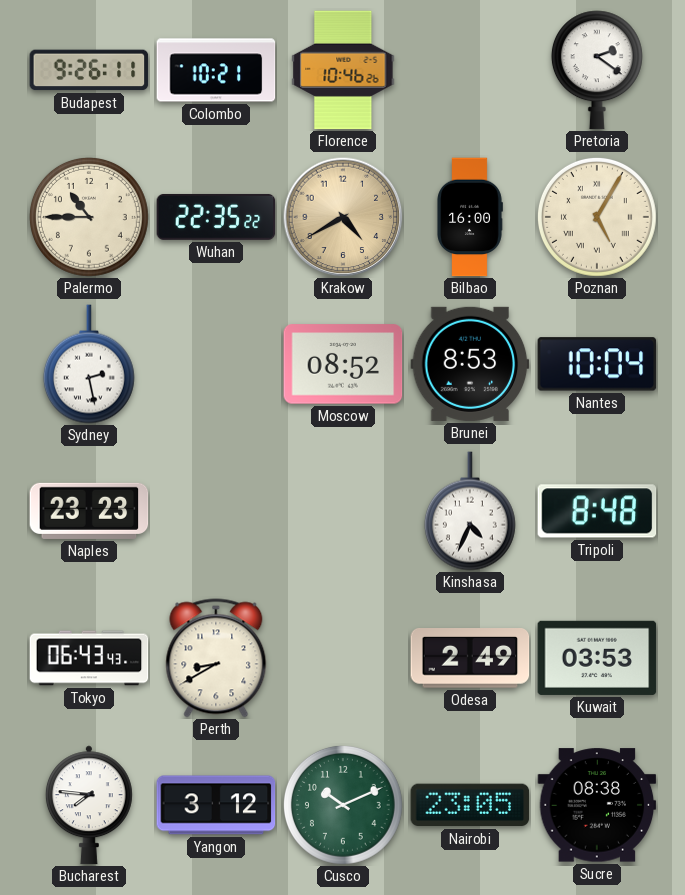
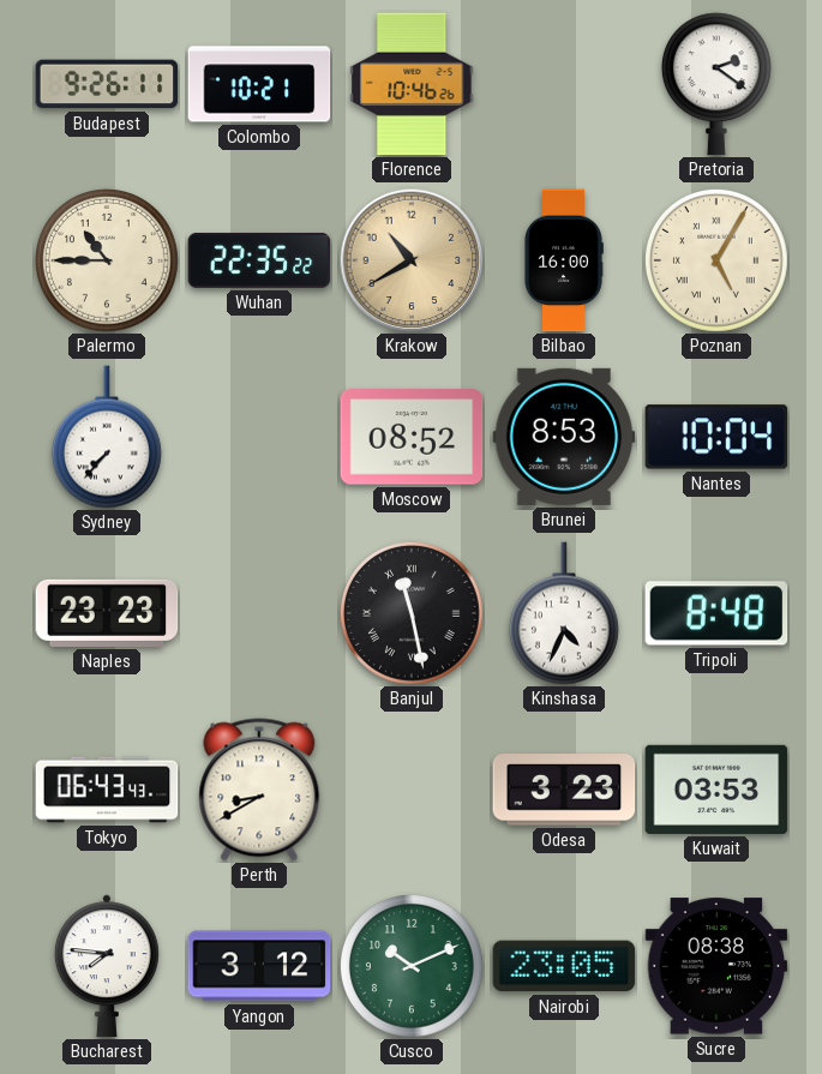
Krakow: 4:40 -> 10:40
Sydney: 2:28 -> 7:37
Banjul: none -> 11:28
Odesa: 2:49 -> 3:23
